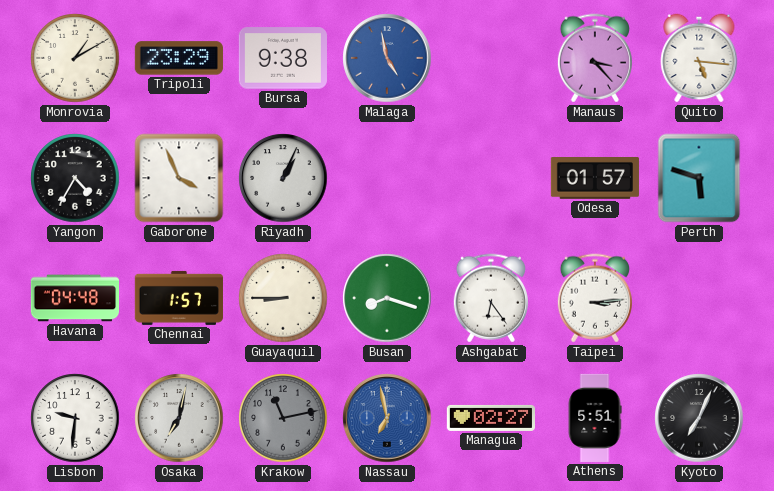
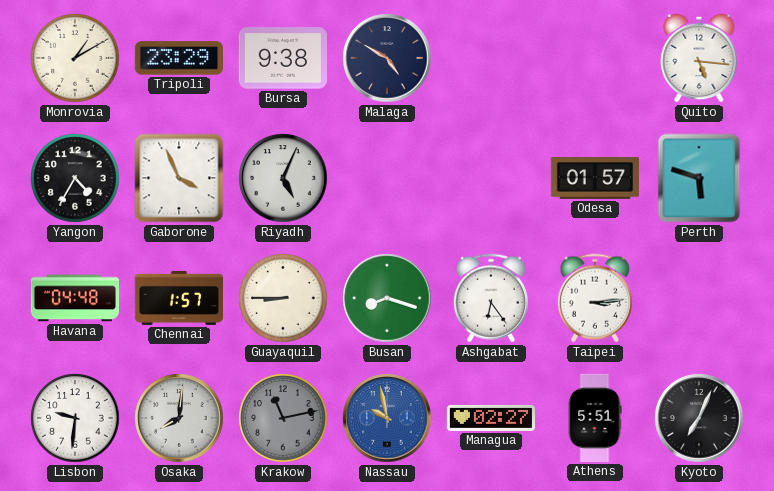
Malaga: 4:58 -> 4:50
Malaga dial: blue -> navy
Manaus: 3:23 -> none
Riyadh: 1:04 -> 5:04
Osaka: 7:02 -> 8:01
Nassau: 6:58 -> 9:58
